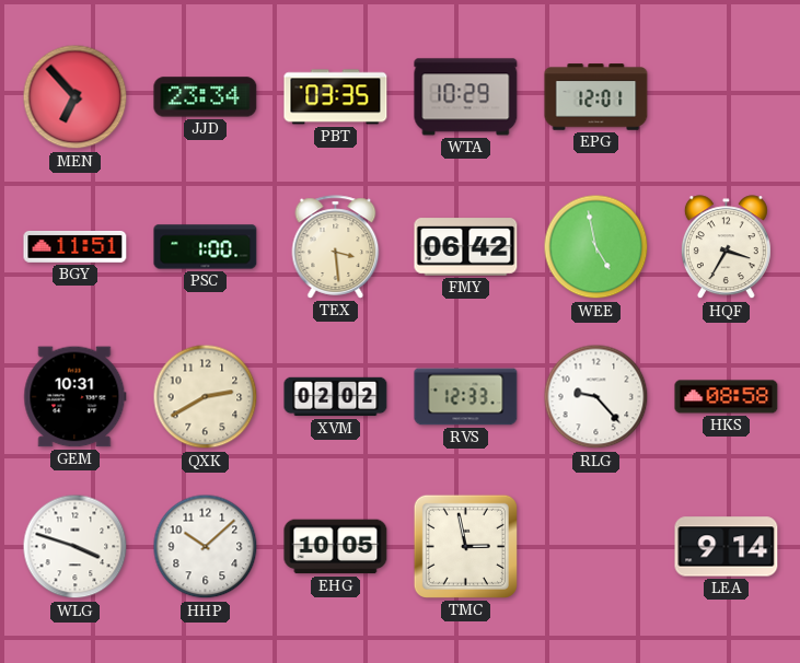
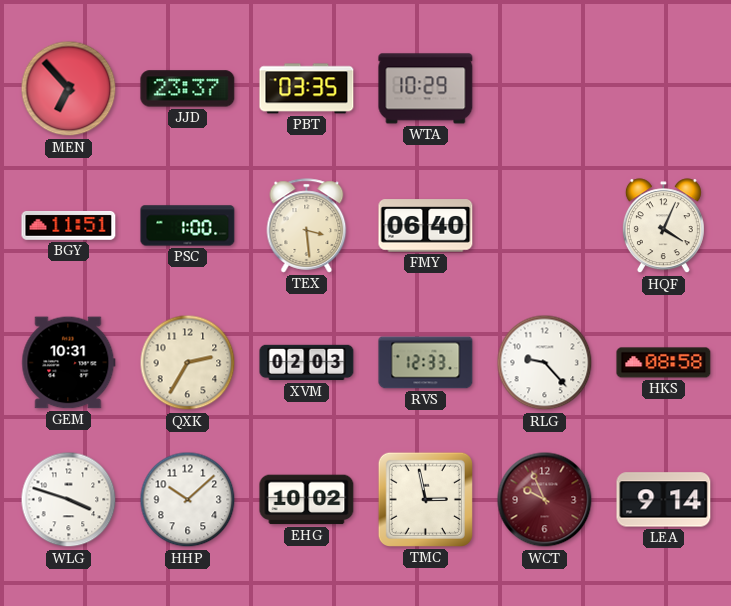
JJD: 23:34 -> 23:37
EPG: 12:01 -> none
FMY: 06:42 -> 06:40
WEE: 4:58 -> none
HQF: 3:35 -> 4:04
QXK: 2:40 -> 2:35
XVM: 02:02 -> 02:03
EHG: 10:05 -> 10:02
WCT: none -> 9:56
